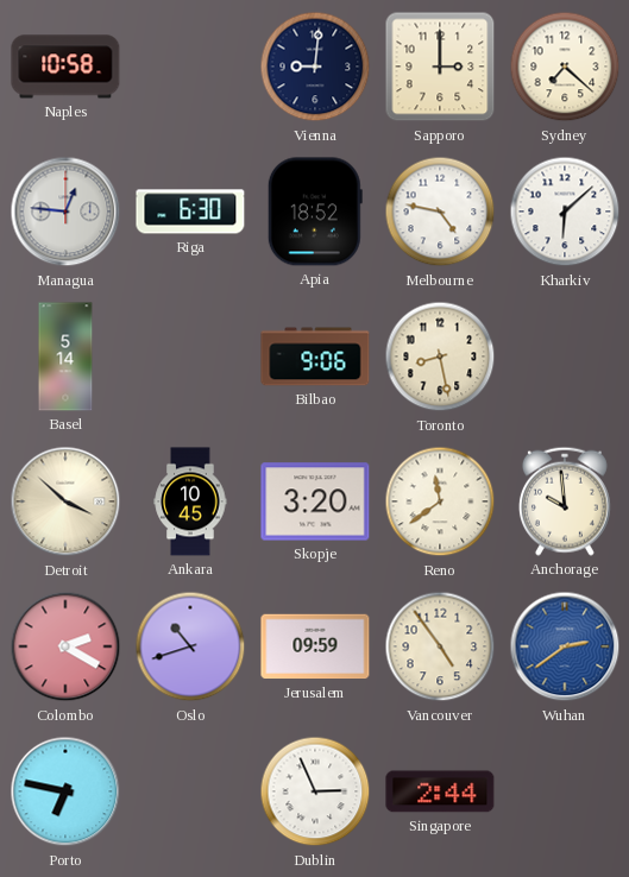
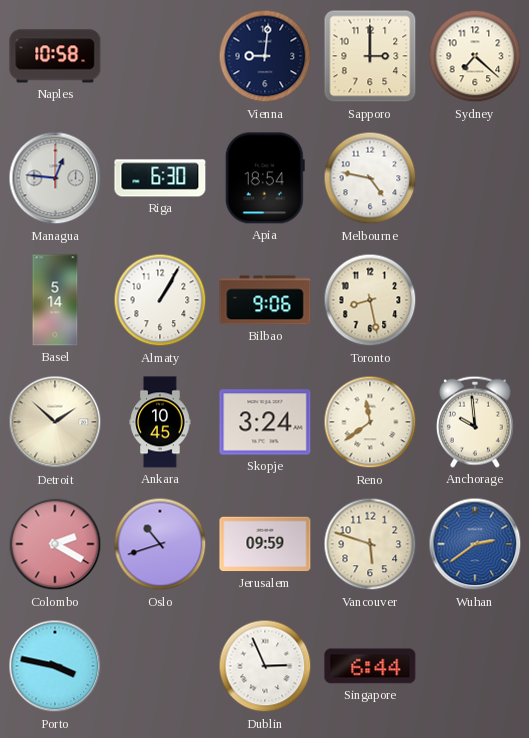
Apia: 18:52 -> 18:54
Kharkiv: 6:08 -> none
Almaty: none -> 1:05
Detroit: 3:52 -> 1:52
Skopje: 3:20 -> 3:24
Vancouver: 4:54 -> 5:48
Porto: 6:47 -> 3:47
Singapore: 2:44 -> 6:44
